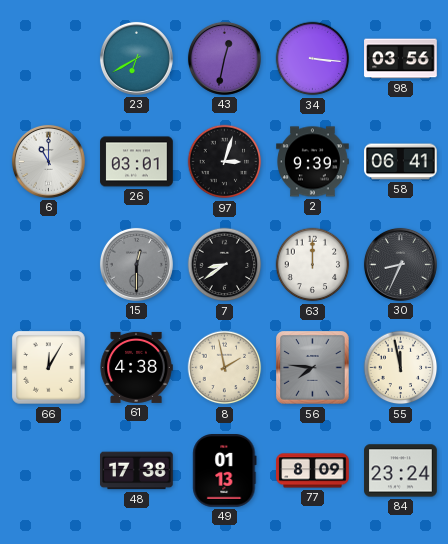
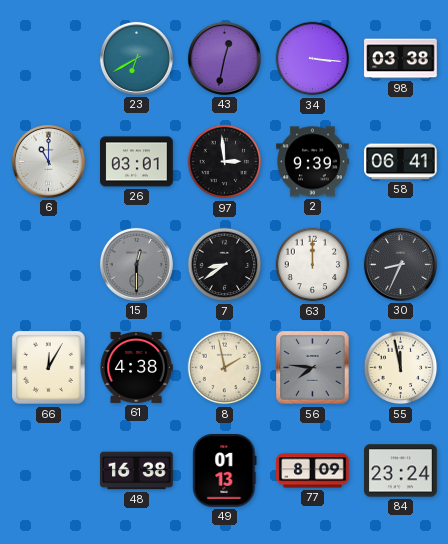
98: 03:56 -> 03:38
97: 3:03 -> 2:59
48: 17:38 -> 16:38
